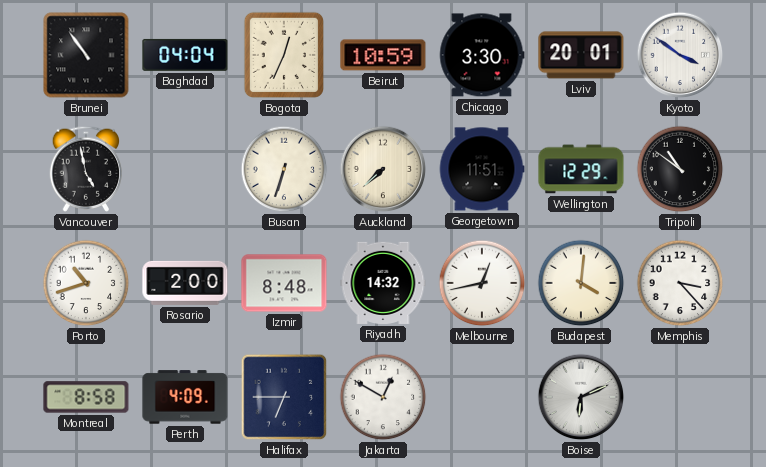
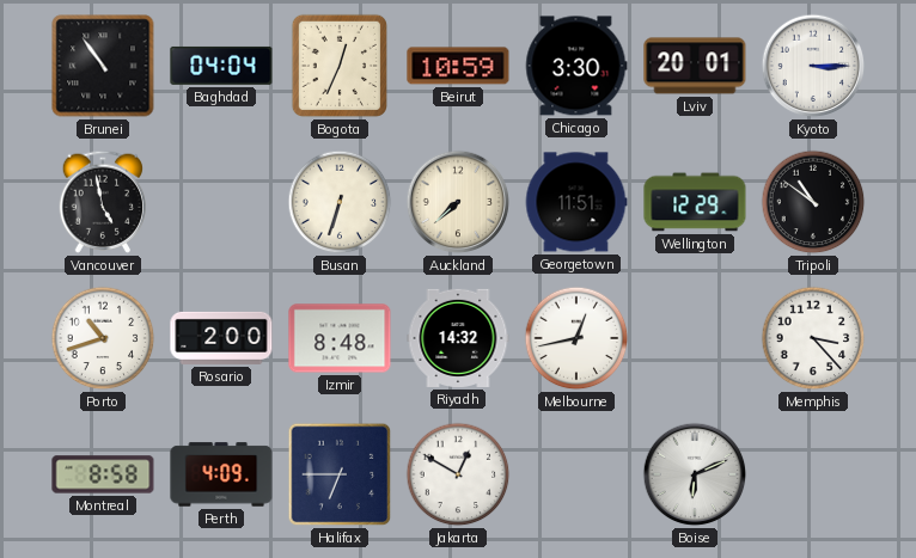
Kyoto: 3:51 -> 3:15
Budapest: 4:01 -> none
